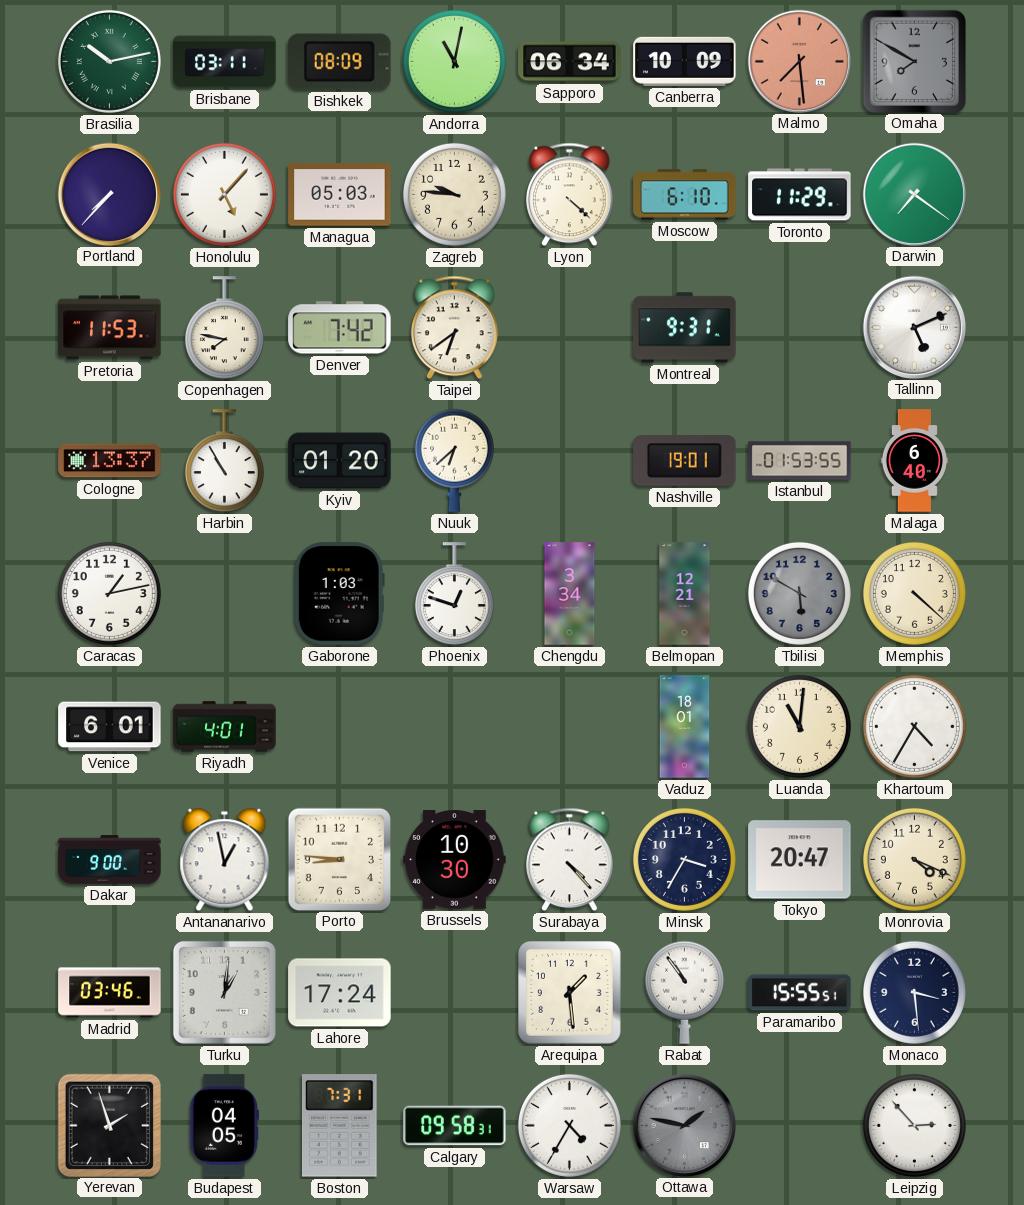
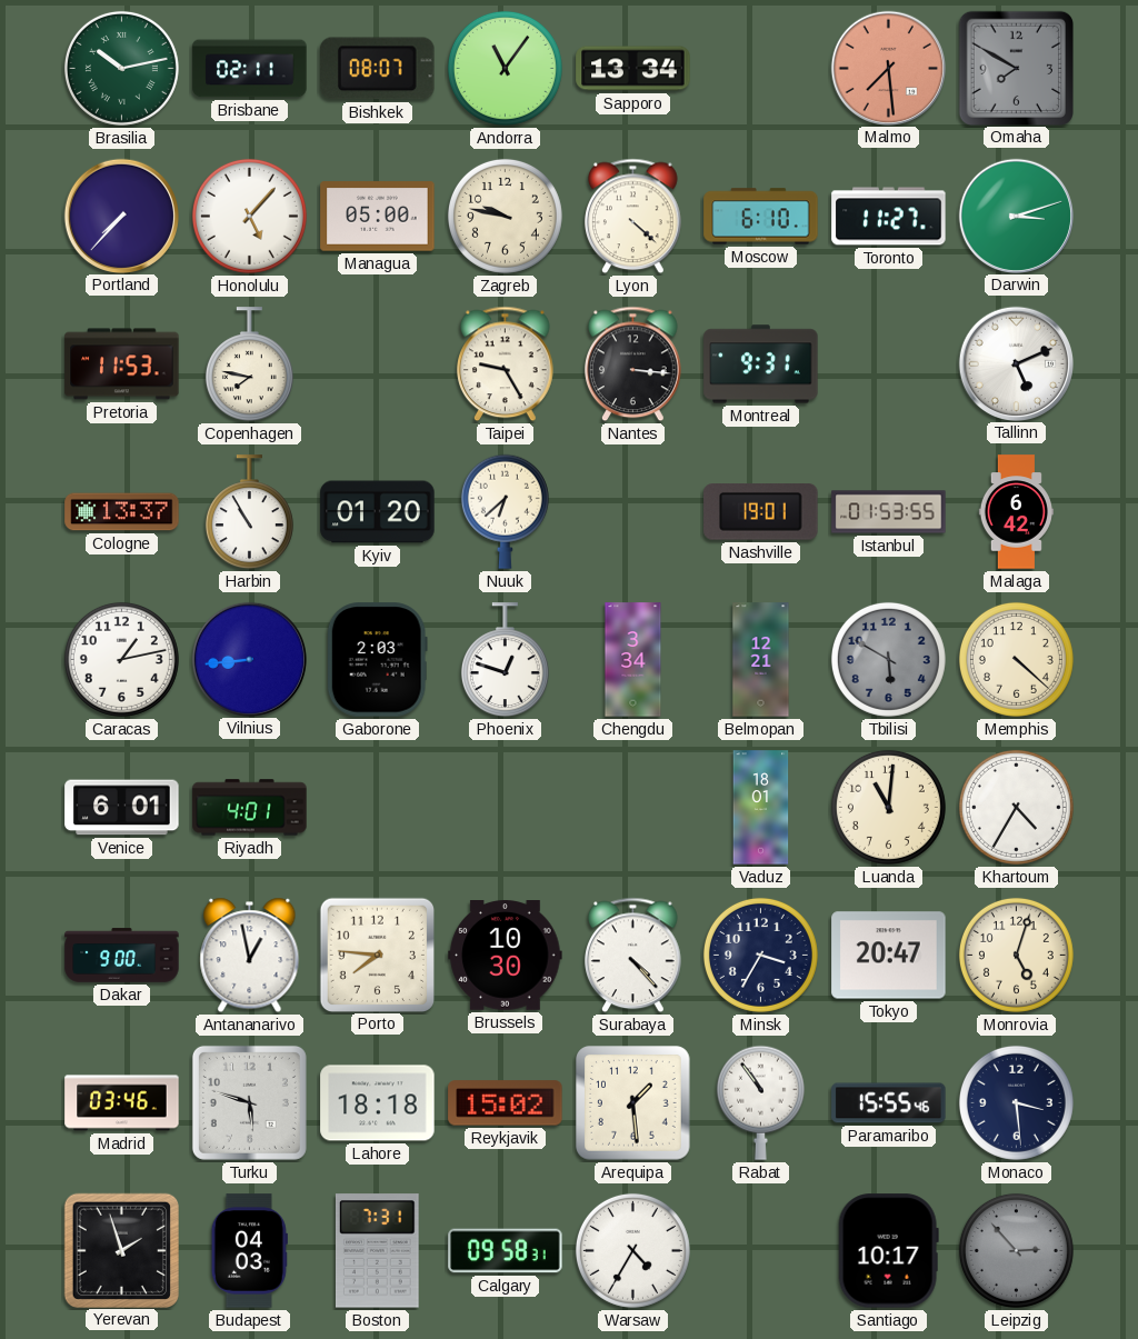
Brisbane: 03:11 -> 02:11
Bishkek: 08:09 -> 08:07
Andorra: 11:02 -> 11:06
Sapporo: 06:34 -> 13:34
Canberra: 10:09 -> none
Managua: 05:03 -> 05:00
Zagreb: 9:46 -> 9:47
Toronto: 11:29 -> 11:27
Darwin: 7:21 -> 3:12
Denver: 7:42 -> none
Taipei: 6:39 -> 9:25
Nantes: none -> 3:16
Malaga: 6:40 -> 6:42
Vilnius: none -> 8:44
Gaborone: 1:03 -> 2:03
Porto: 8:46 -> 7:46
Monrovia: 4:19 -> 5:03
Turku: 1:01 -> 5:48
Lahore: 17:24 -> 18:18
Reykjavik: none -> 15:02
Paramaribo: 15:55:51 -> 15:55:46
Budapest: 04:05 -> 04:03
Ottawa: 1:47 -> none
Santiago: none -> 10:17
Leipzig dial: white -> grey
